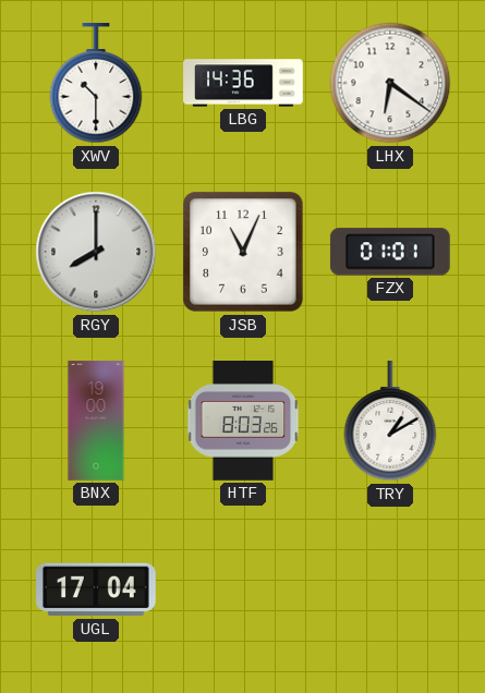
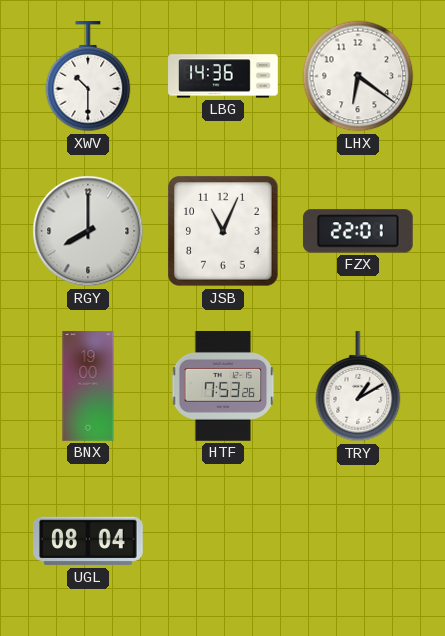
FZX: 01:01 -> 22:01
HTF: 8:03 -> 7:53
UGL: 17:04 -> 08:04
